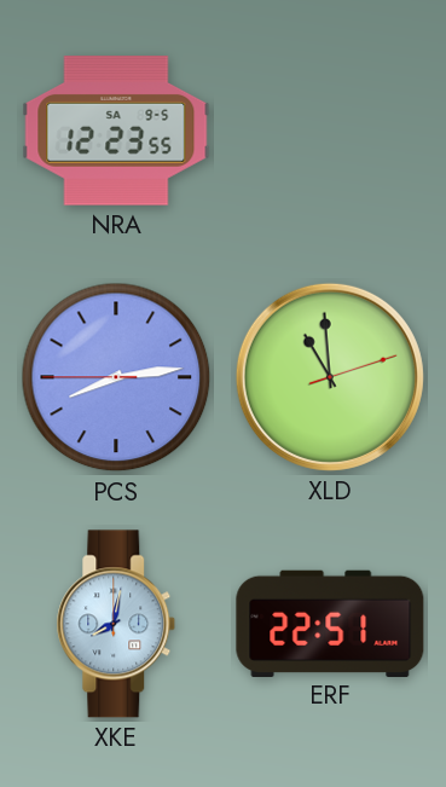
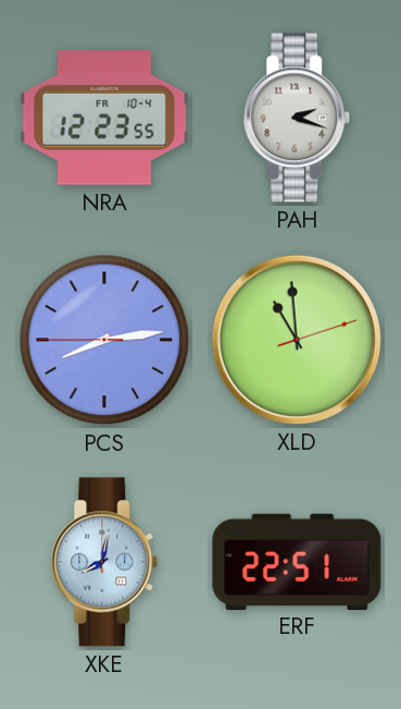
NRA date: SA 9-5 -> FR 10-4
PAH: none -> 2:18
